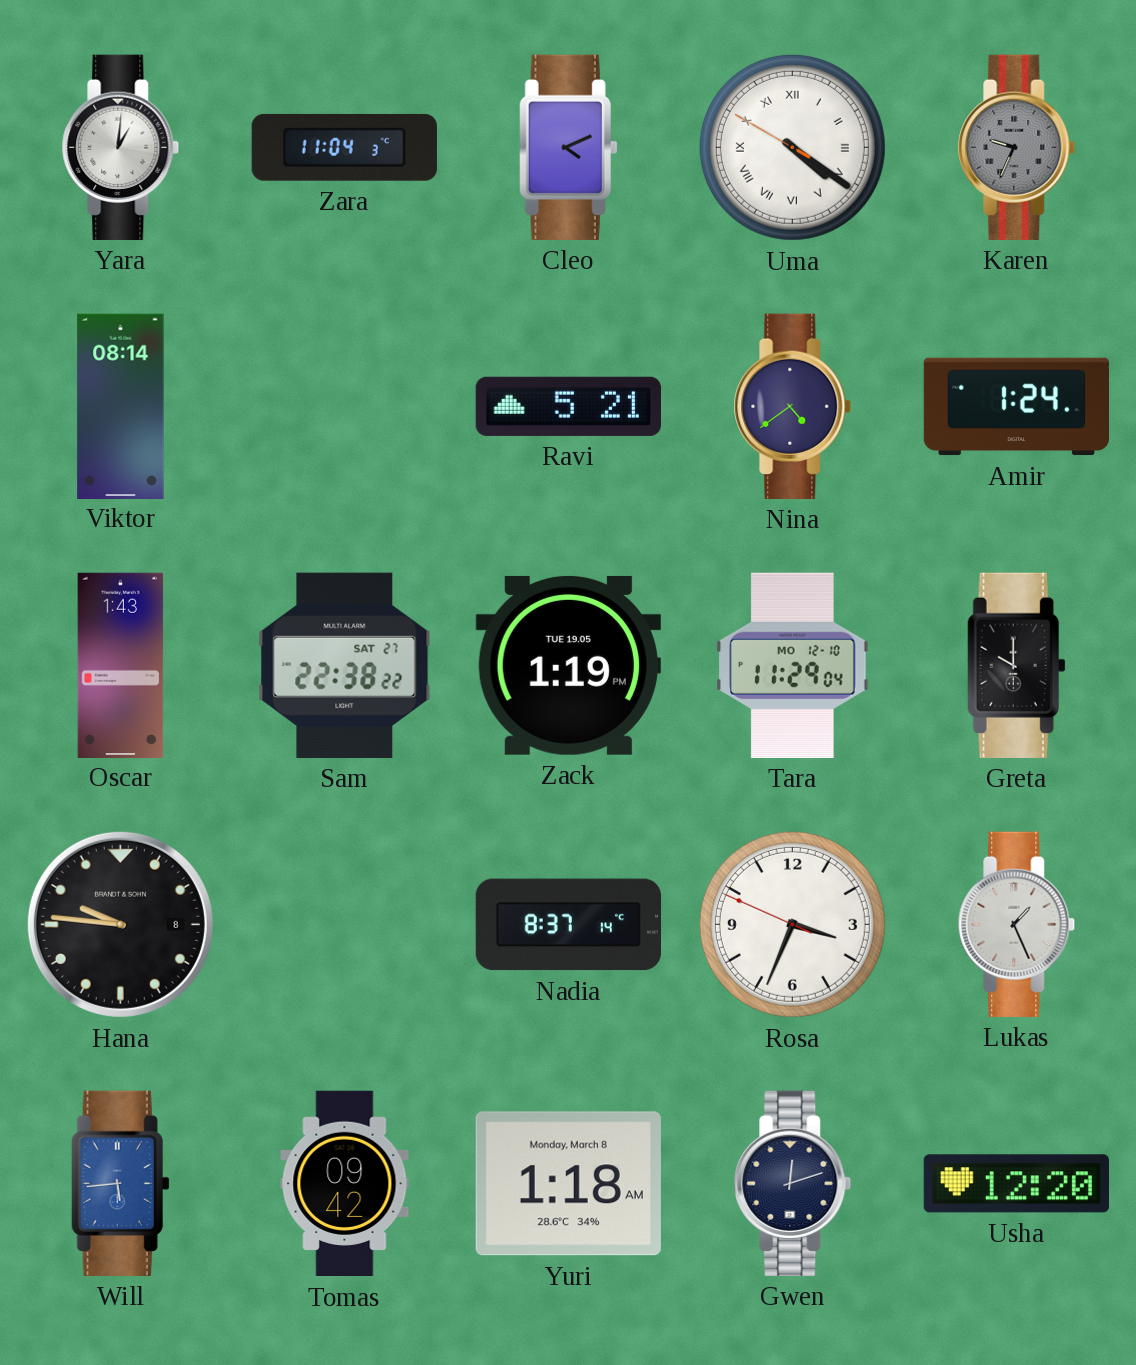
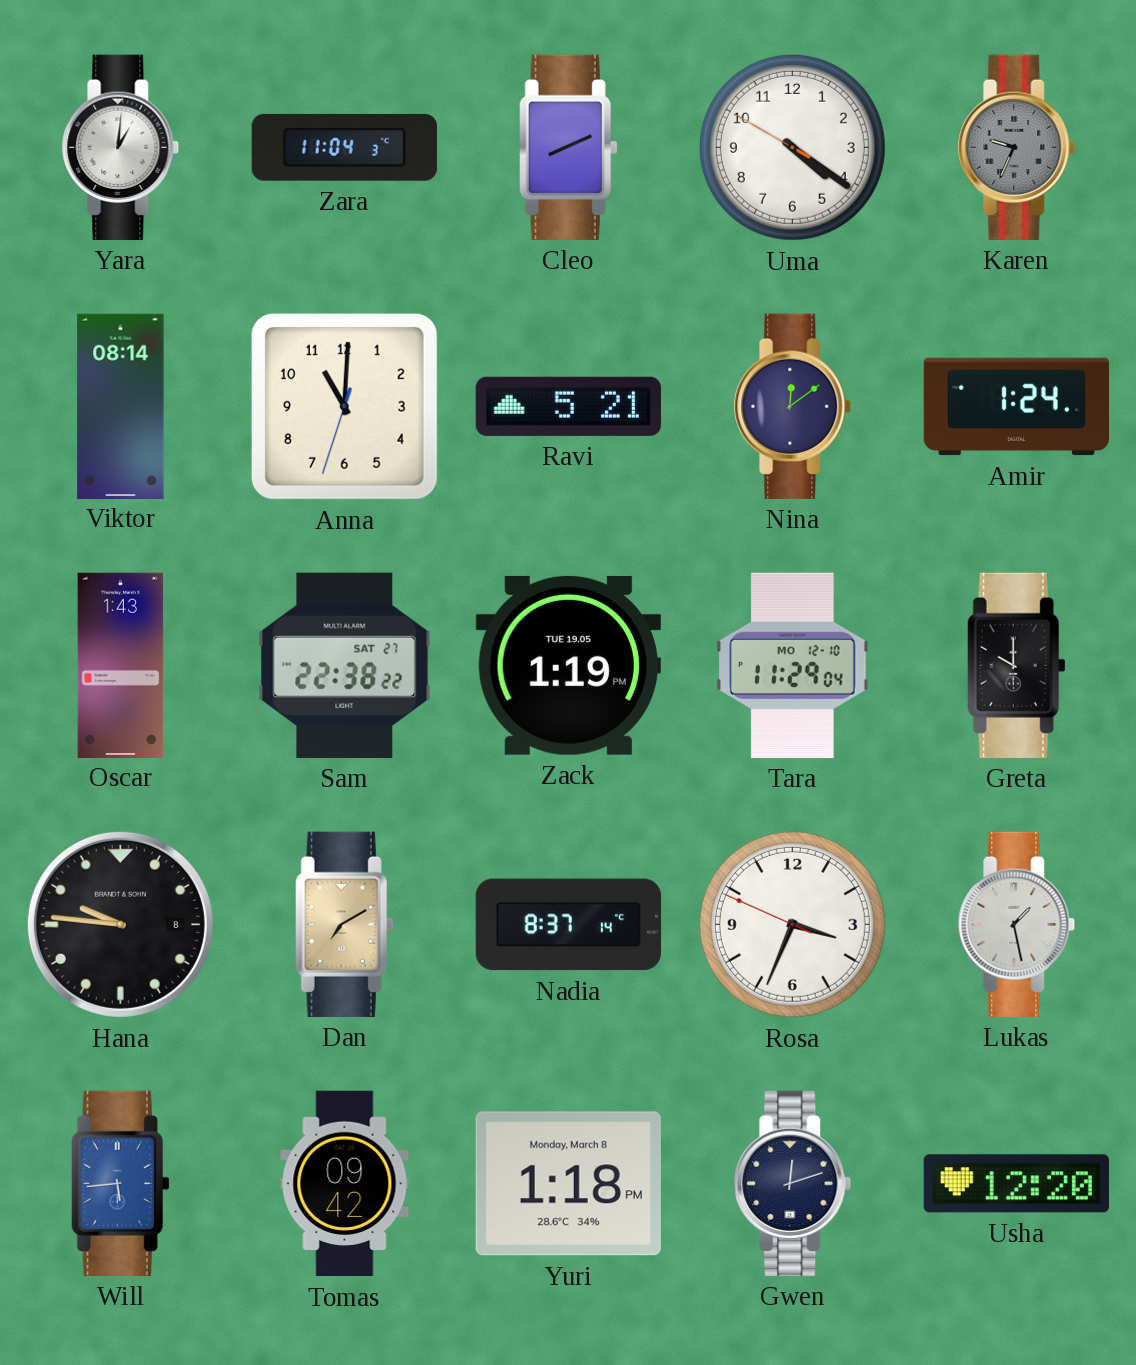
Cleo: 4:11 -> 8:11
Uma numerals: Roman -> Arabic
Anna: none -> 11:00
Nina: 4:39 -> 12:09
Dan: none -> 7:10
Lukas: 1:26 -> 1:28
Yuri: 1:18 AM -> 1:18 PM
